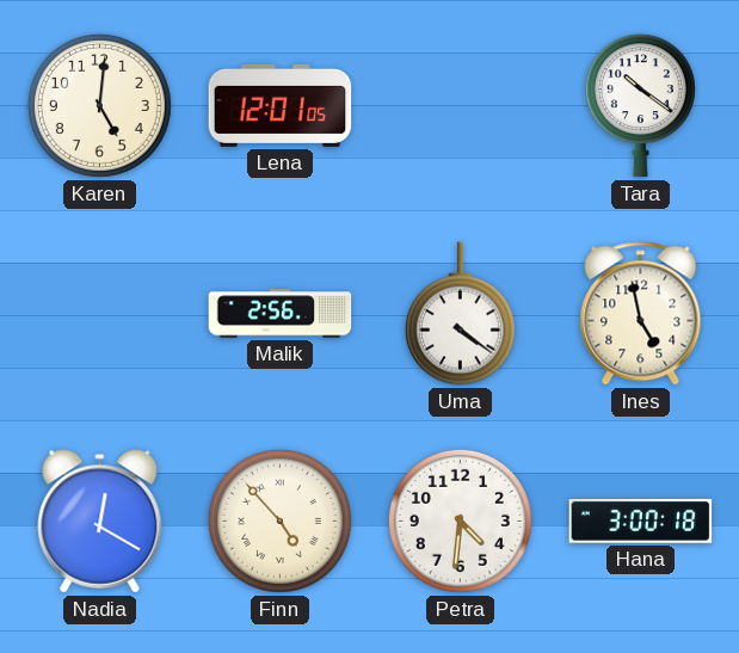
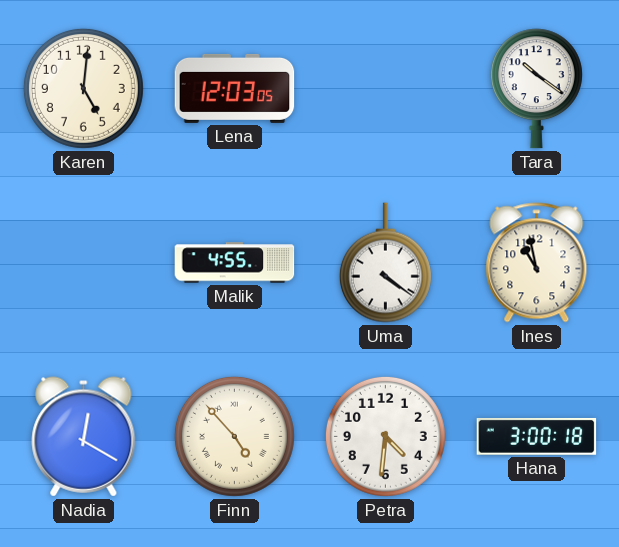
Lena: 12:01 -> 12:03
Malik: 2:56 -> 4:55
Ines: 4:58 -> 10:58
